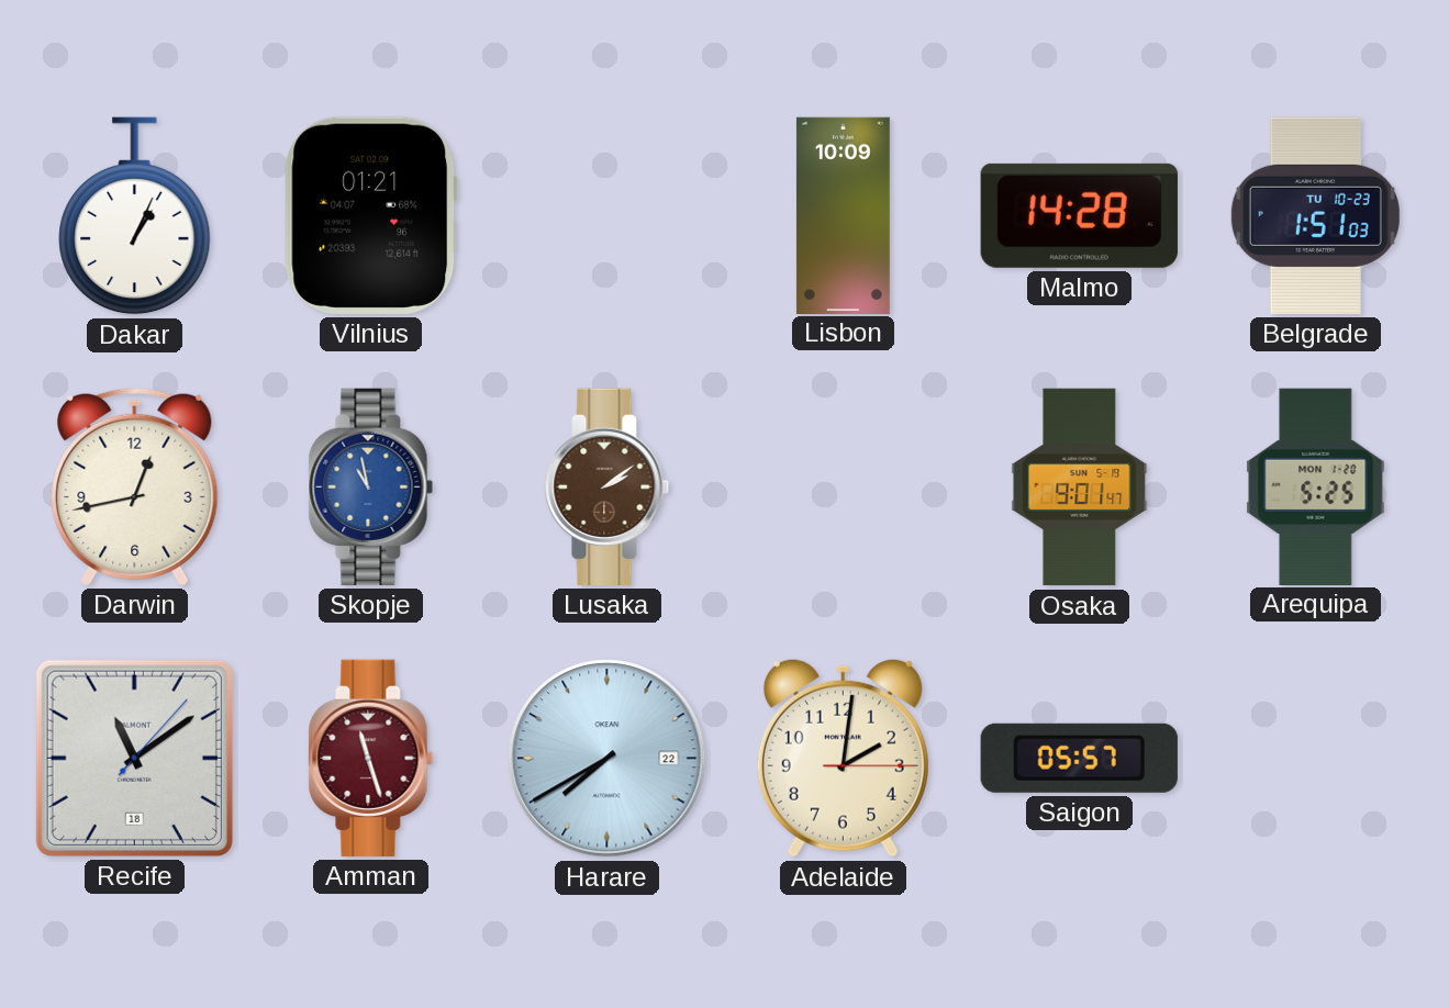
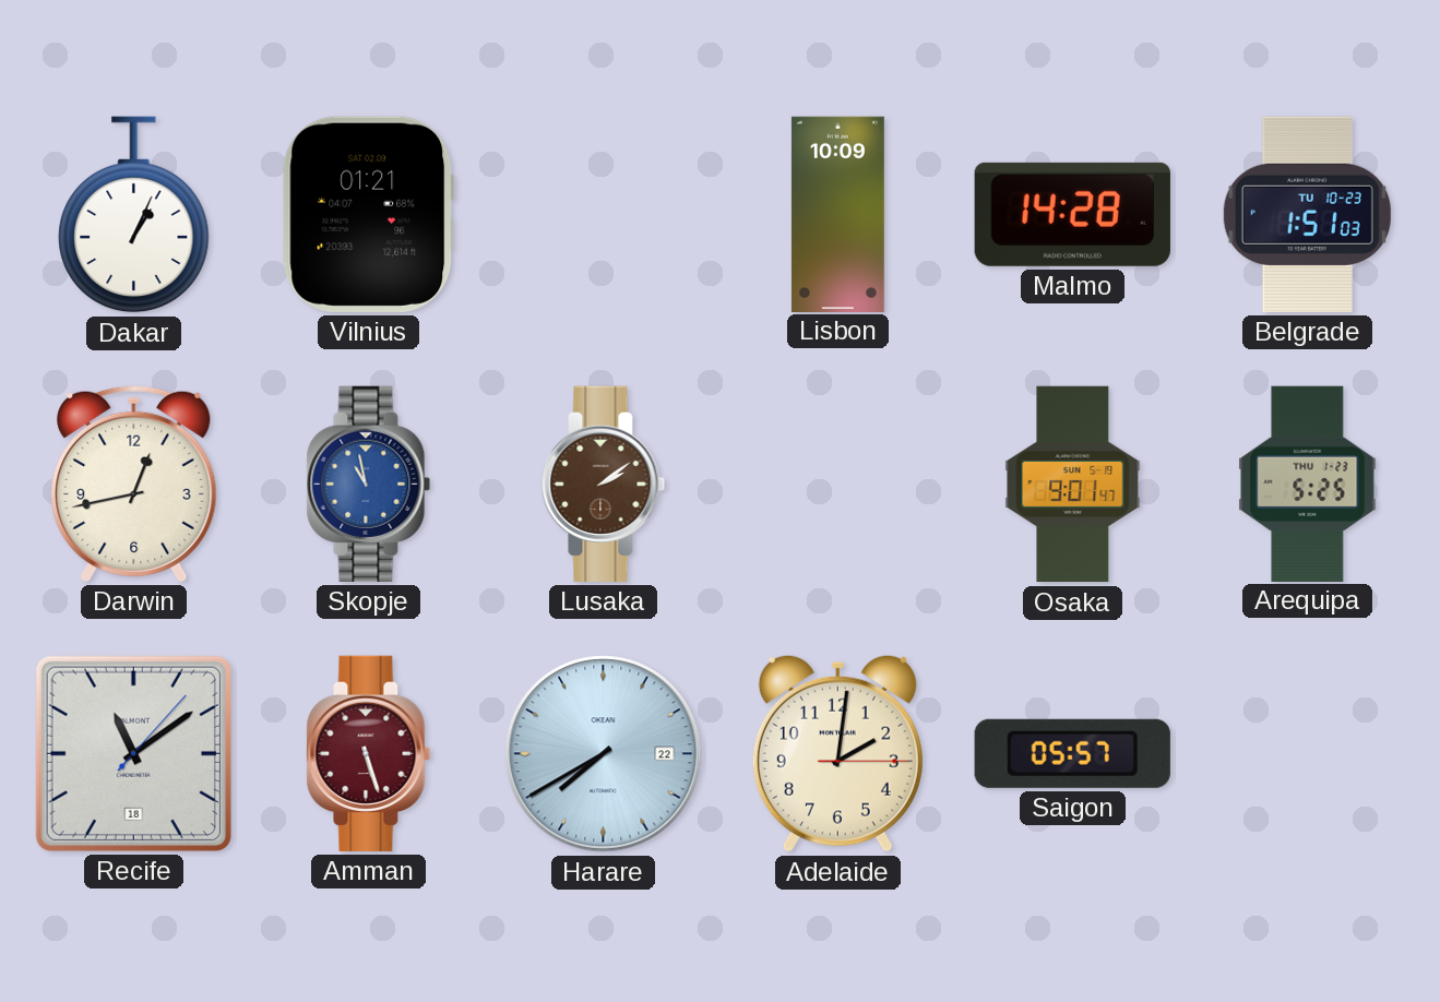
Arequipa date: MON 1-20 -> THU 1-23
Amman: 11:27 -> 5:27
